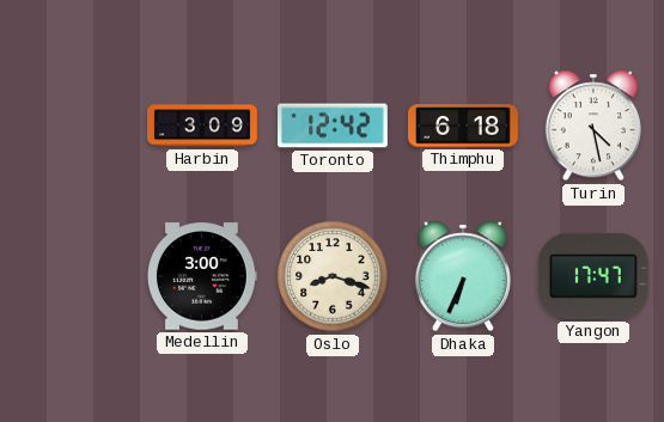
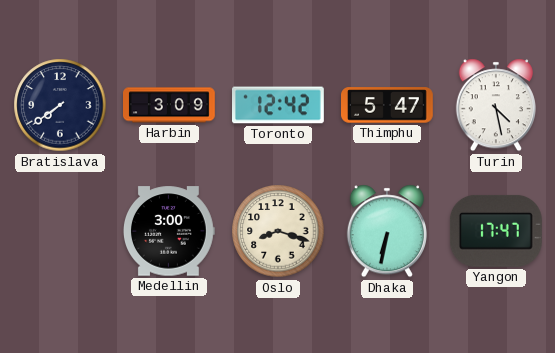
Bratislava: none -> 7:39
Thimphu: 6:18 -> 5:47
Dhaka: 6:34 -> 6:32
